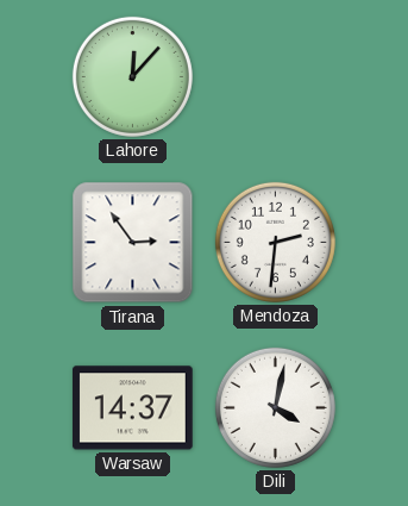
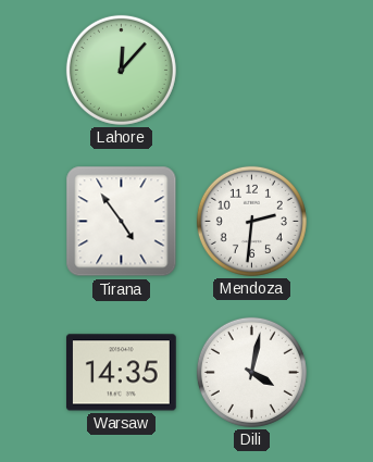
Tirana: 2:54 -> 4:54
Warsaw: 14:37 -> 14:35
